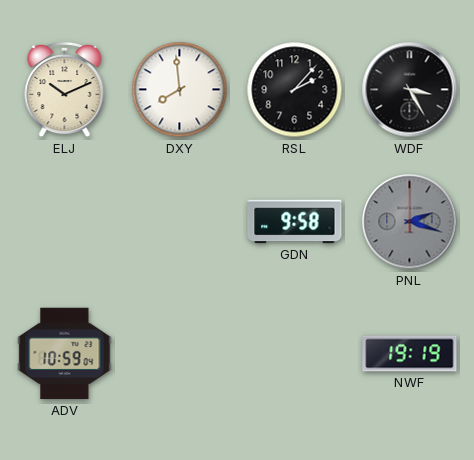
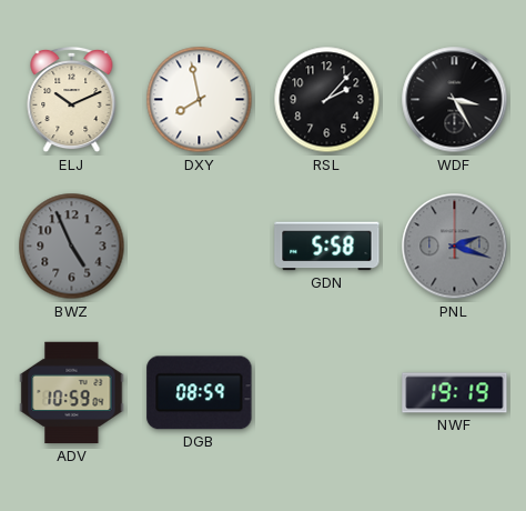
DXY: 7:59 -> 7:58
BWZ: none -> 4:56
GDN: 9:58 -> 5:58
DGB: none -> 08:59
